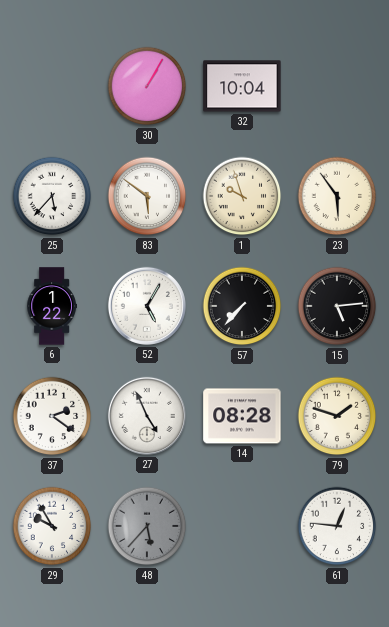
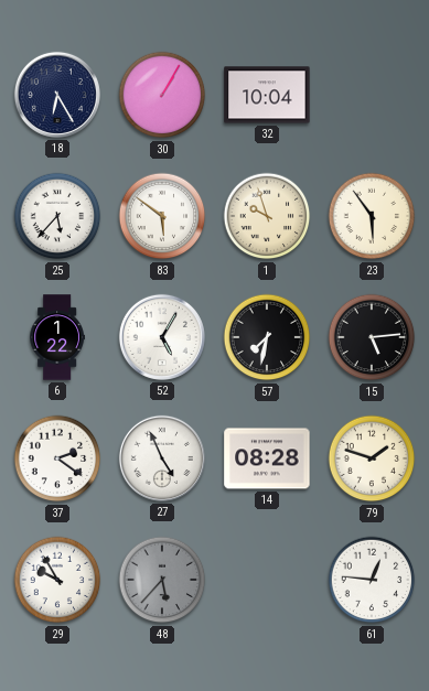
18: none -> 6:25
57: 7:37 -> 7:32
